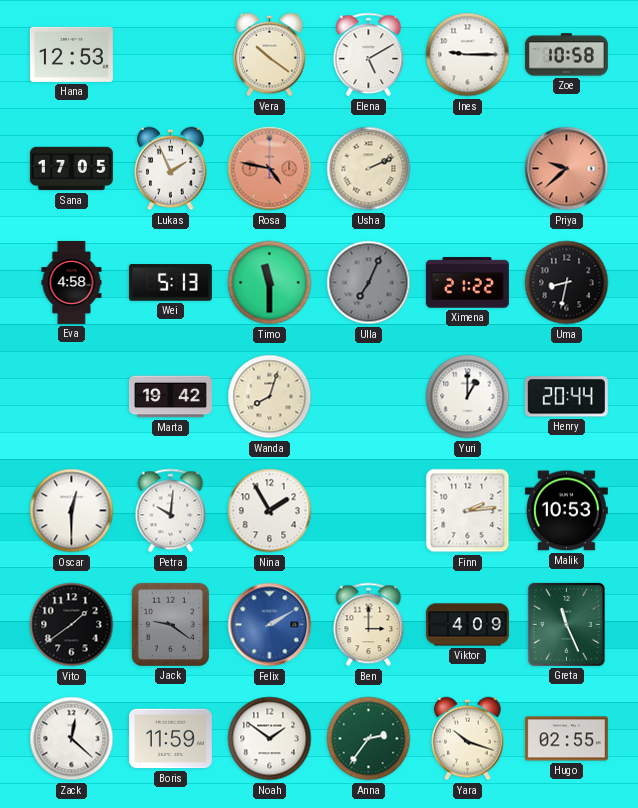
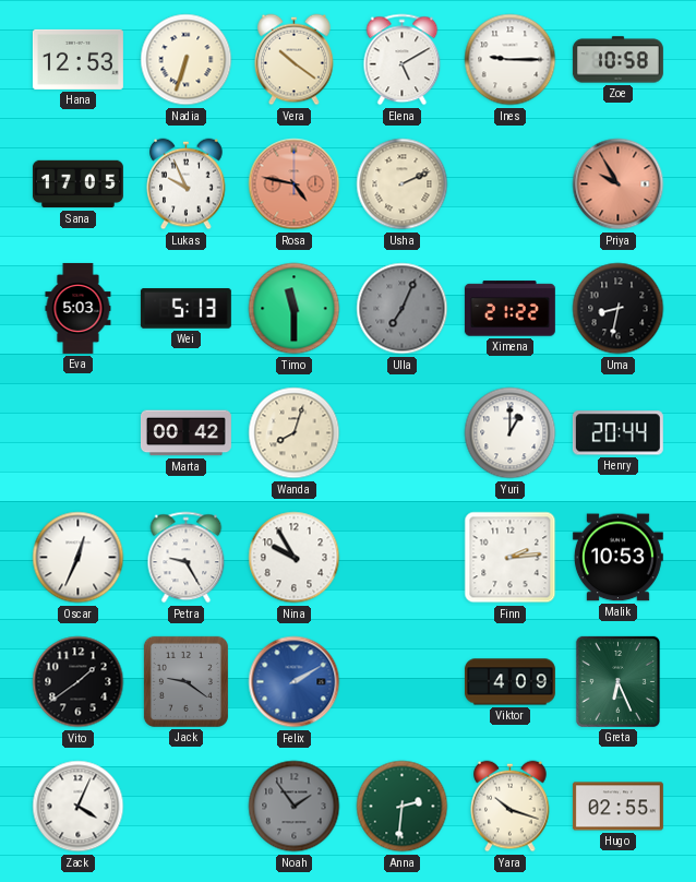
Nadia: none -> 6:33
Lukas: 1:56 -> 9:56
Priya: 9:38 -> 9:55
Eva: 4:58 -> 5:03
Marta: 19:42 -> 00:42
Oscar: 12:30 -> 12:34
Petra: 10:01 -> 9:25
Nina: 1:55 -> 9:55
Ben: 3:00 -> none
Greta: 11:26 -> 6:26
Zack: 12:22 -> 4:04
Boris: 11:59 -> none
Noah: 1:51 -> 1:54
Noah dial: white -> grey
Anna: 2:36 -> 2:31
